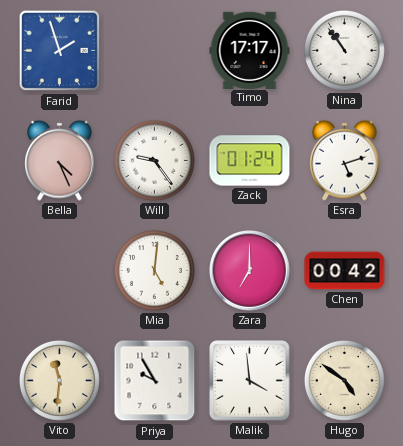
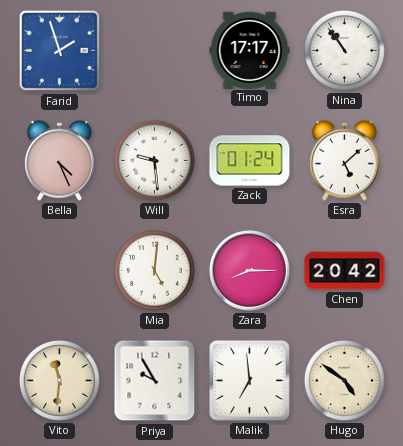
Will: 9:24 -> 9:29
Esra: 5:12 -> 5:08
Zara: 7:00 -> 8:15
Chen: 00:42 -> 20:42
Malik: 3:59 -> 6:59
